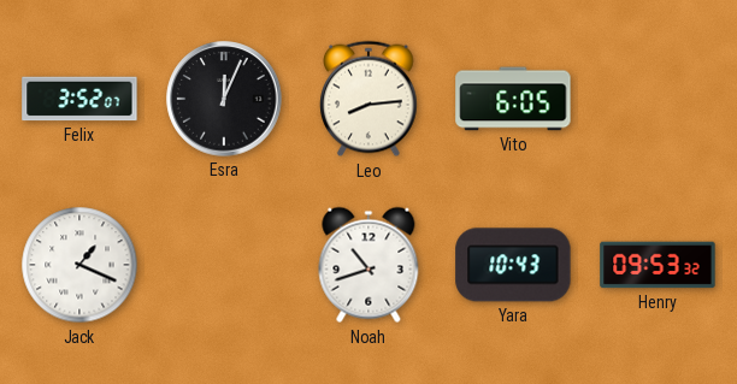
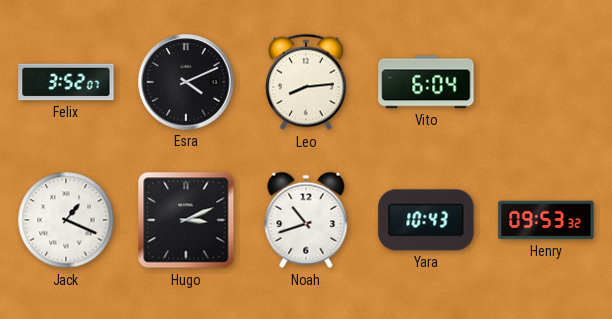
Esra: 12:04 -> 4:11
Vito: 6:05 -> 6:04
Hugo: none -> 3:11
